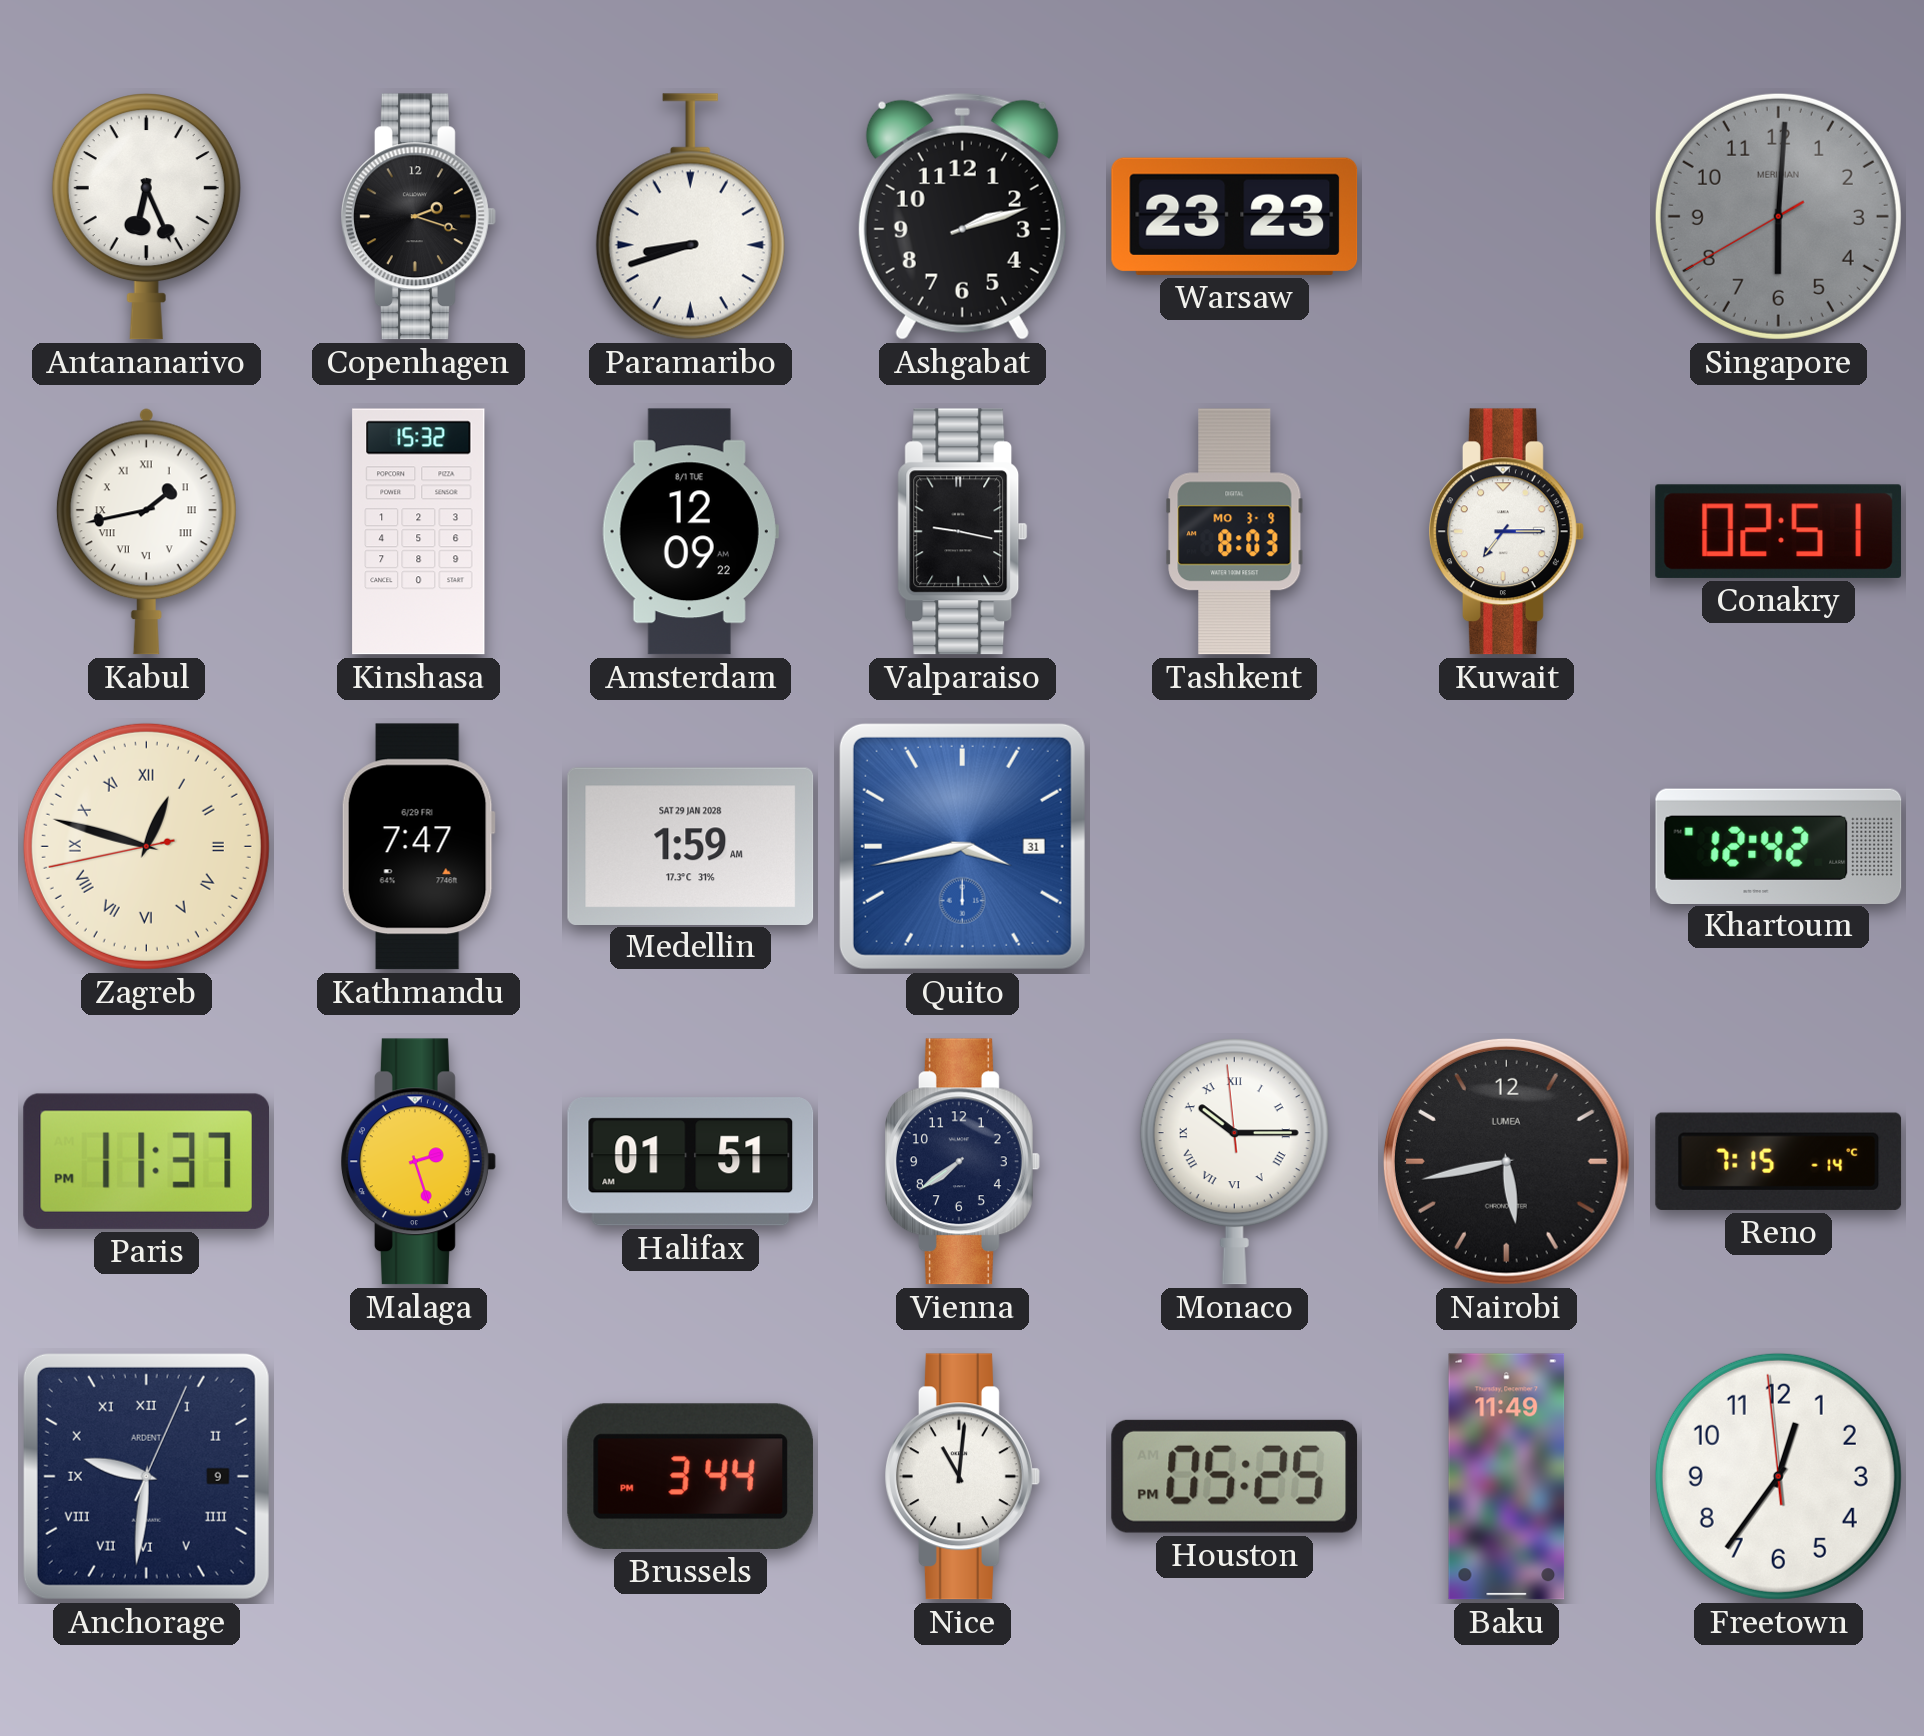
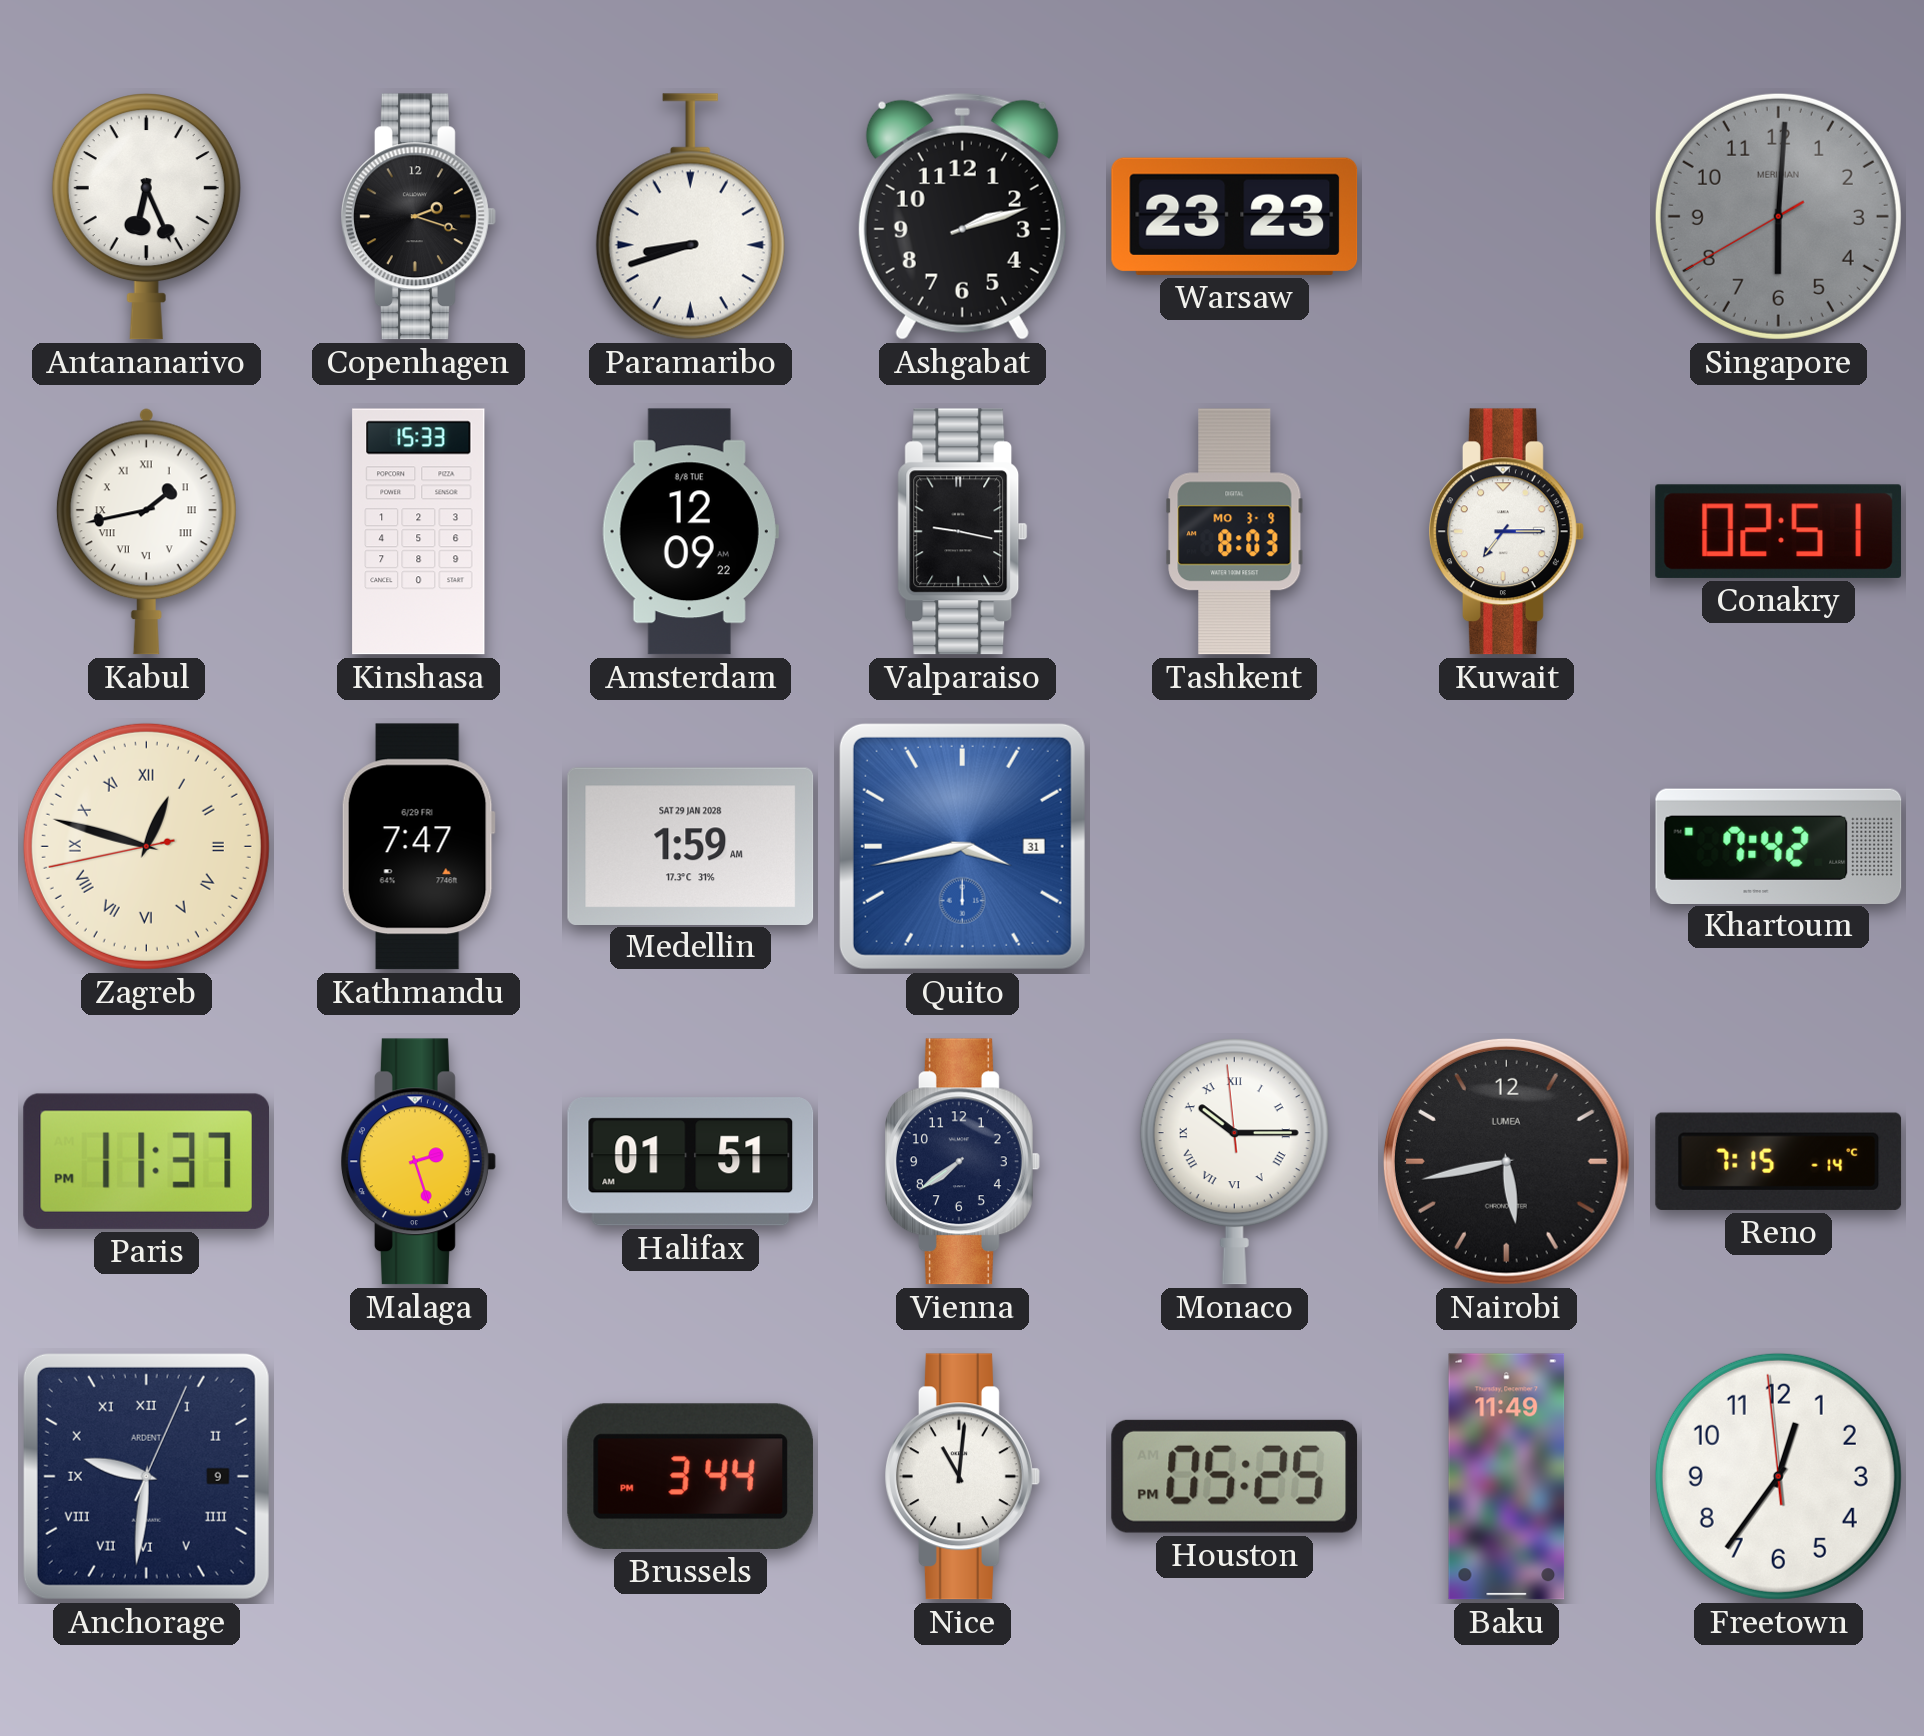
Kinshasa: 15:32 -> 15:33
Amsterdam date: 8/1 TUE -> 8/8 TUE
Khartoum: 12:42 -> 7:42
